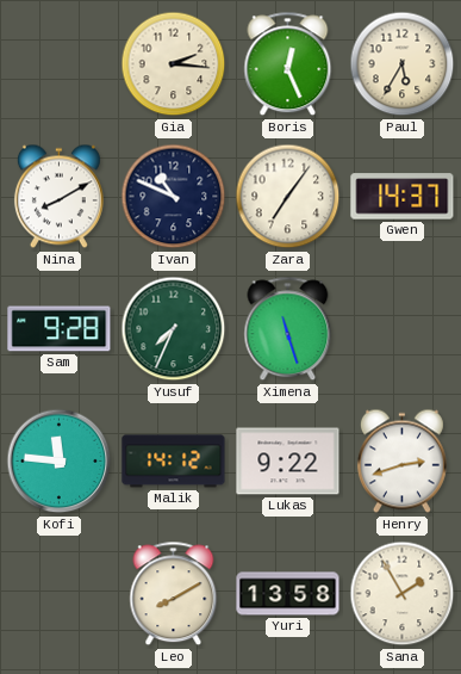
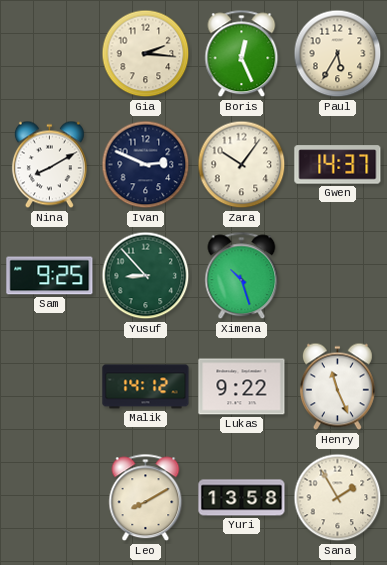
Ivan: 10:49 -> 2:49
Zara: 7:06 -> 10:06
Sam: 9:28 -> 9:25
Yusuf: 7:34 -> 8:53
Ximena: 11:27 -> 10:27
Kofi: 11:46 -> none
Henry: 2:42 -> 11:26
